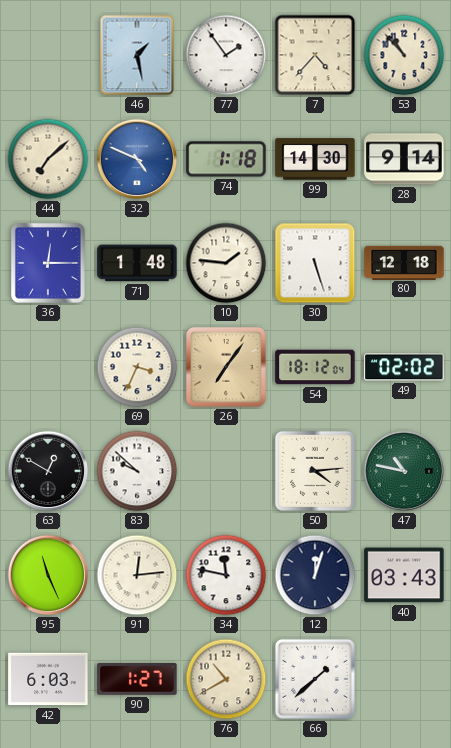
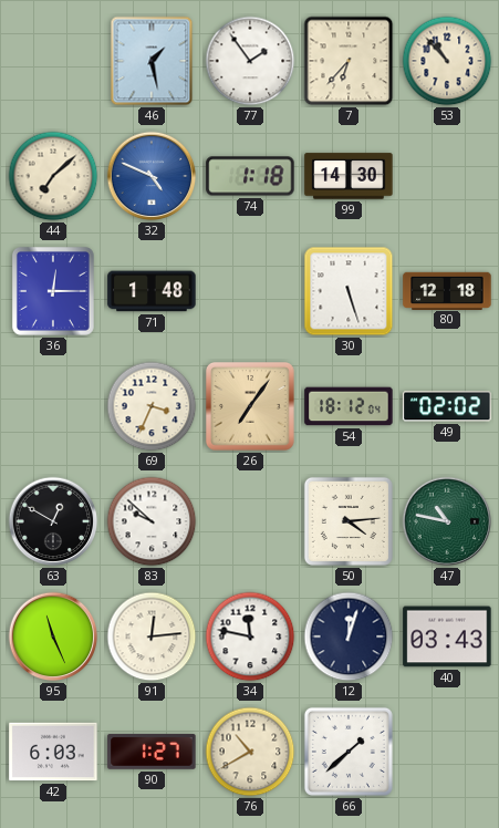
7: 4:37 -> 6:37
28: 9:14 -> none
10: 1:46 -> none
